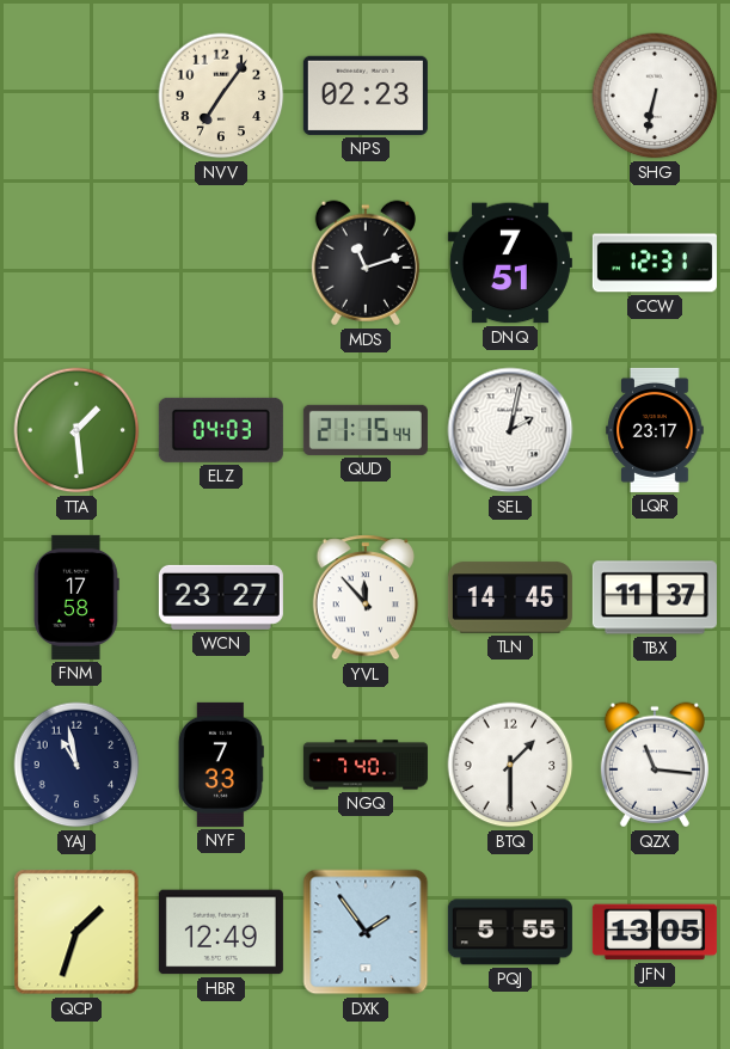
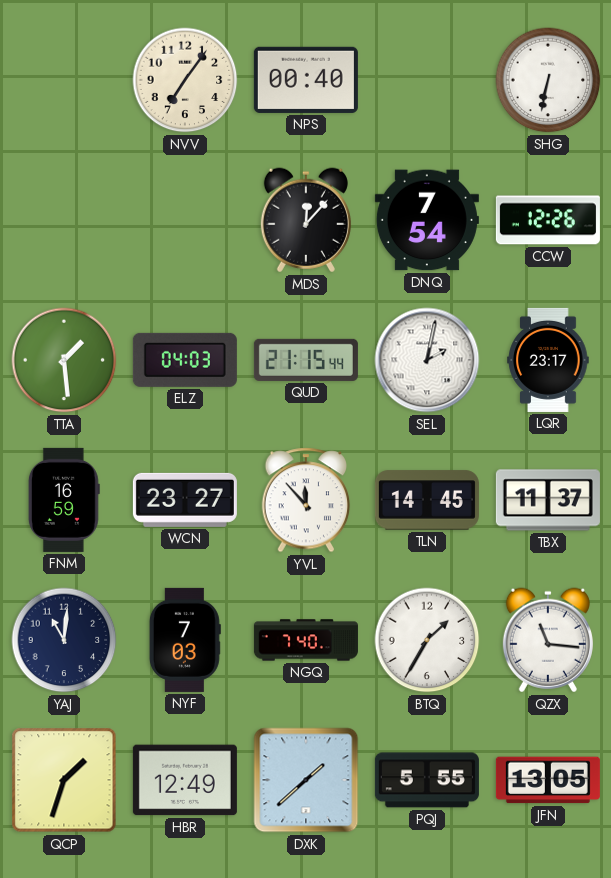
NPS: 02:23 -> 00:40
MDS: 11:12 -> 12:07
DNQ: 7:51 -> 7:54
CCW: 12:31 -> 12:26
FNM: 17:58 -> 16:59
YAJ: 10:58 -> 11:01
NYF: 7:33 -> 7:03
BTQ: 1:30 -> 1:35
DXK: 1:54 -> 1:38
